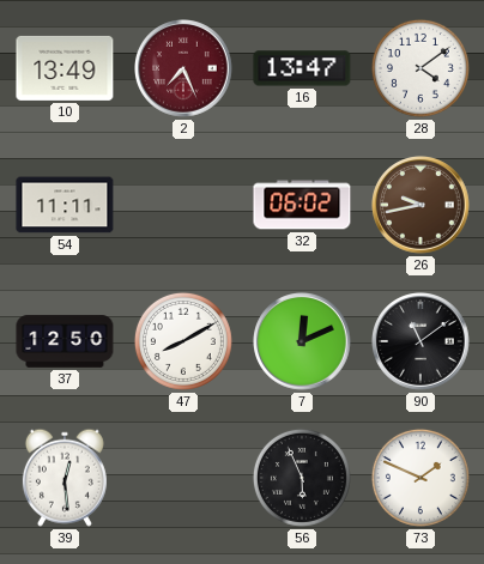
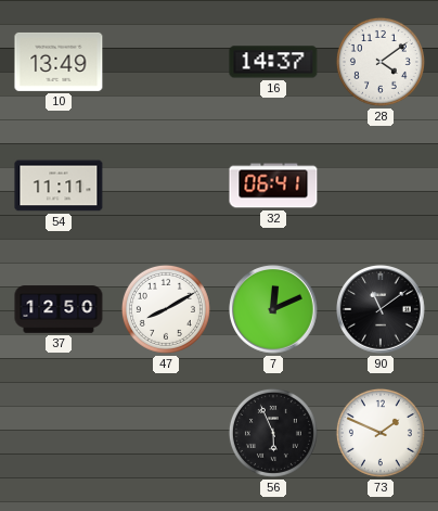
2: 7:26 -> none
16: 13:47 -> 14:37
32: 06:02 -> 06:41
26: 9:43 -> none
39: 12:29 -> none
